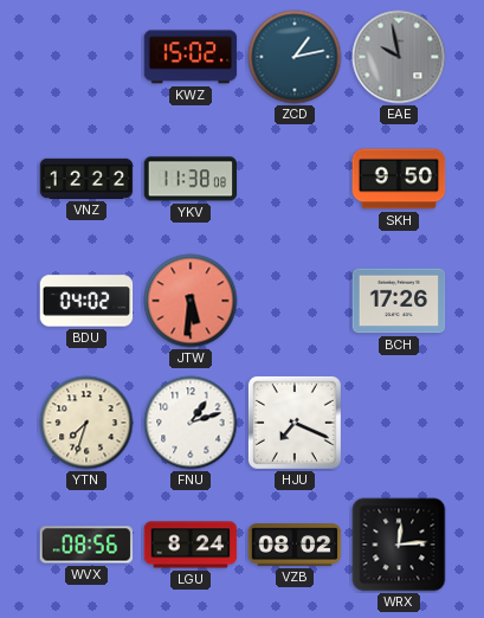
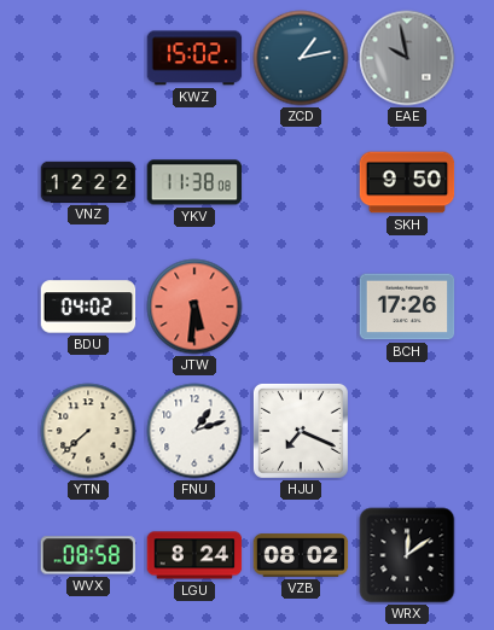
YTN: 7:33 -> 7:38
WVX: 08:56 -> 08:58
WRX: 12:14 -> 12:09
